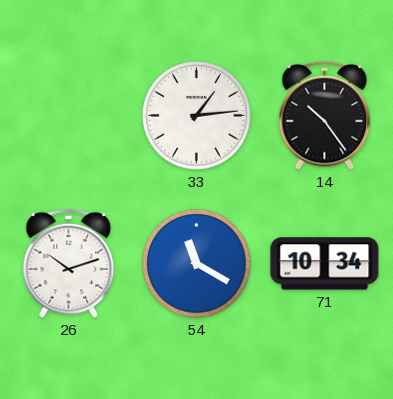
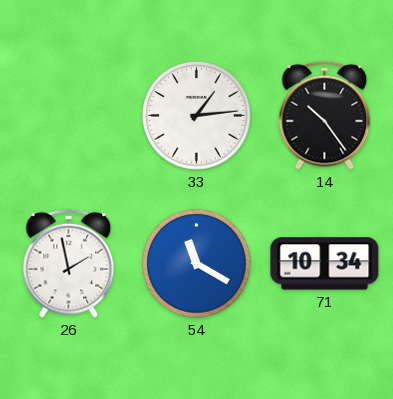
26: 10:12 -> 1:58
